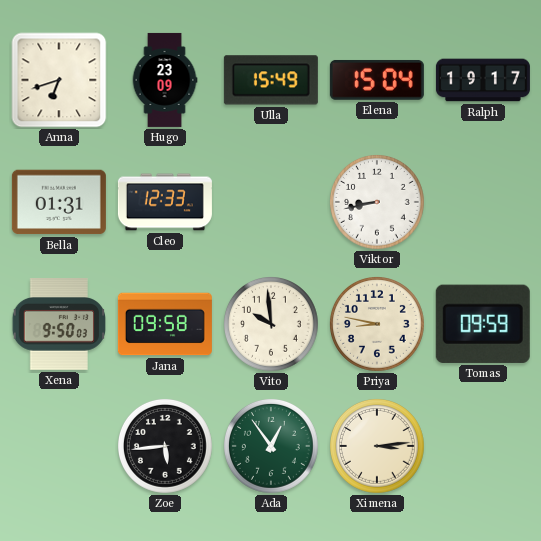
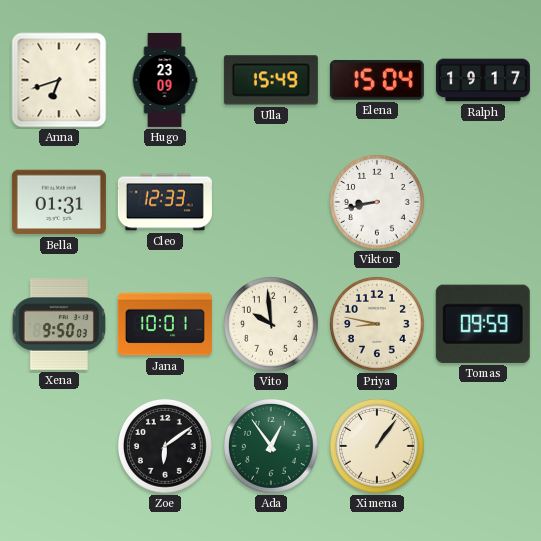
Jana: 09:58 -> 10:01
Zoe: 5:44 -> 6:09
Ximena: 3:14 -> 1:06
